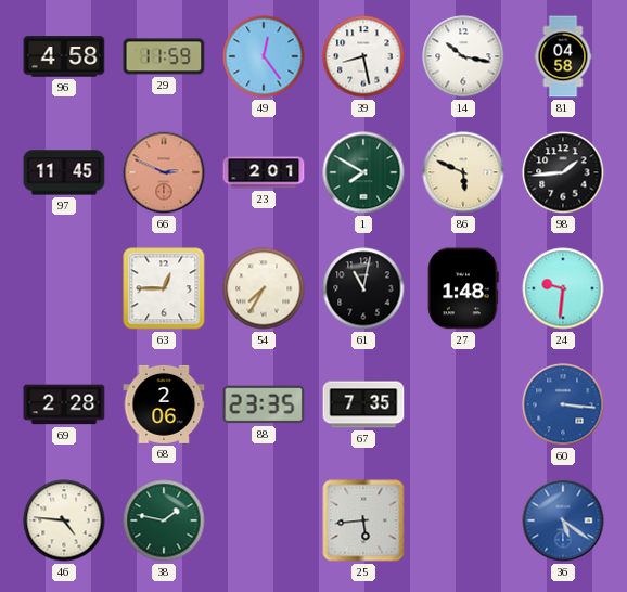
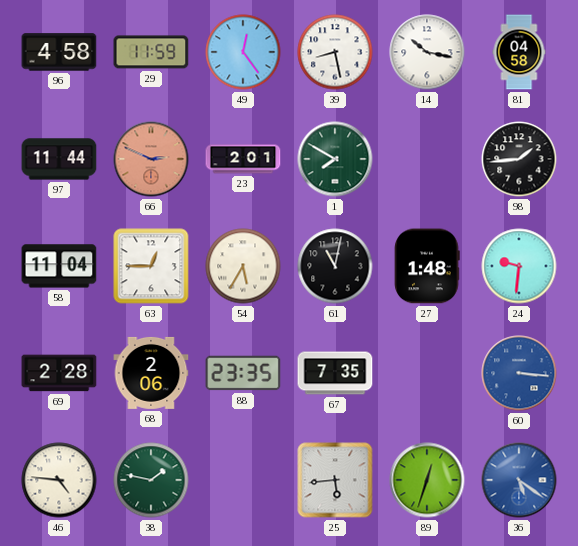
97: 11:45 -> 11:44
86: 5:49 -> none
58: none -> 11:04
54: 7:35 -> 5:35
89: none -> 12:33
